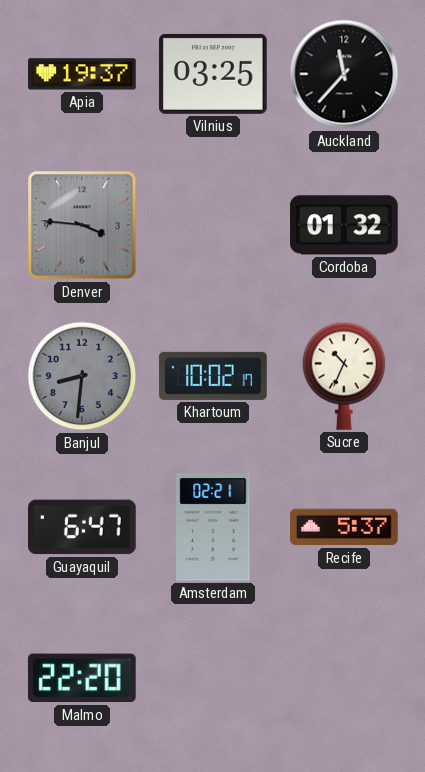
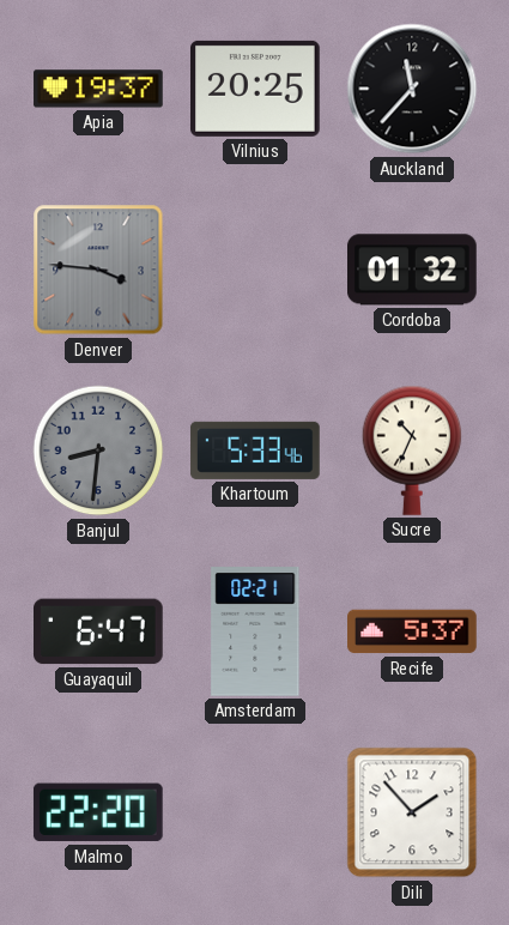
Vilnius: 03:25 -> 20:25
Khartoum: 10:02 -> 5:33
Dili: none -> 1:53
